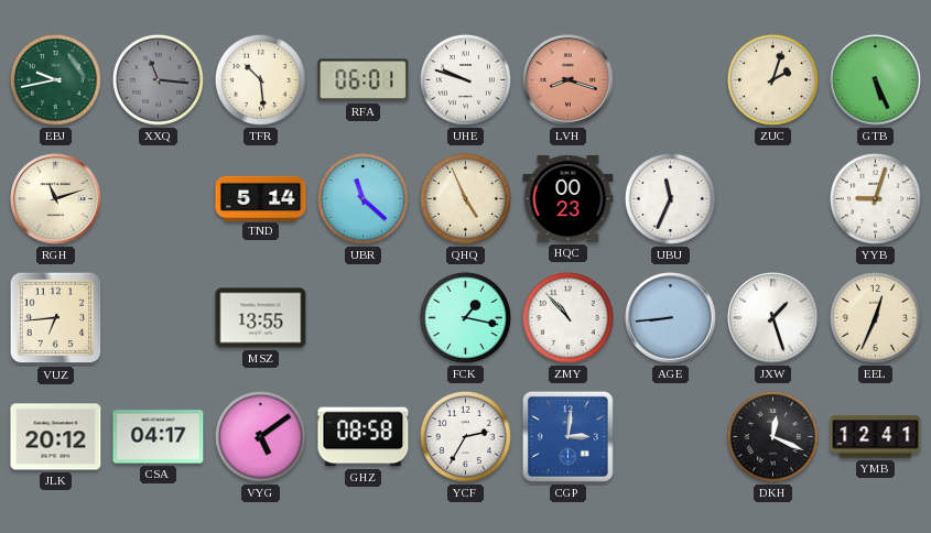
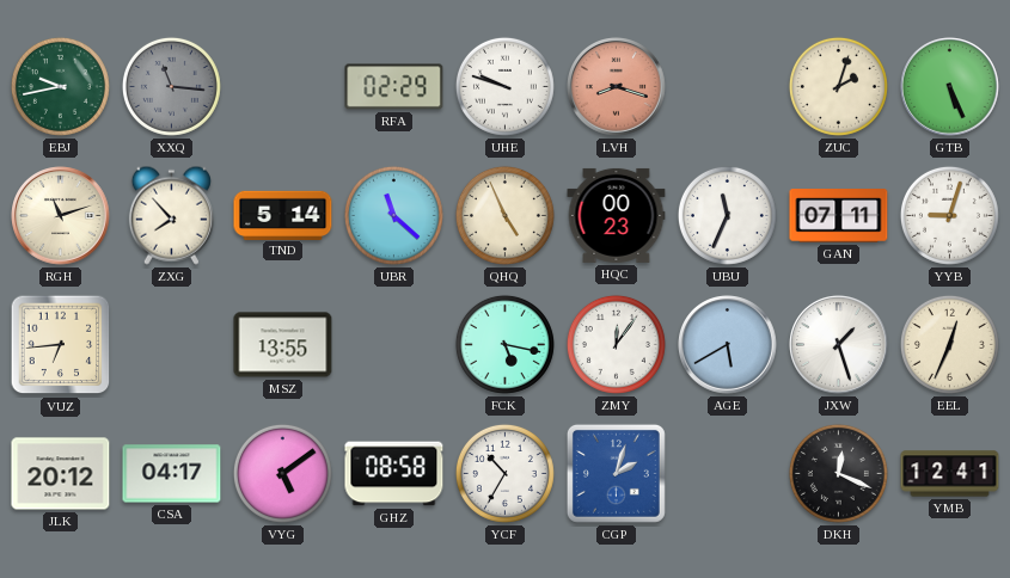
TFR: 10:29 -> none
RFA: 06:01 -> 02:29
ZXG: none -> 7:53
GAN: none -> 07:11
FCK: 1:17 -> 5:17
ZMY: 10:53 -> 12:06
AGE: 8:44 -> 5:40
YCF: 2:35 -> 10:35
CGP: 3:01 -> 2:03
